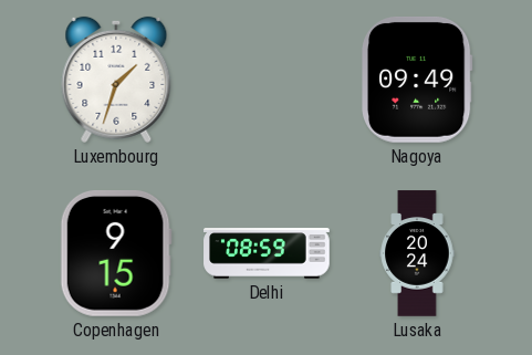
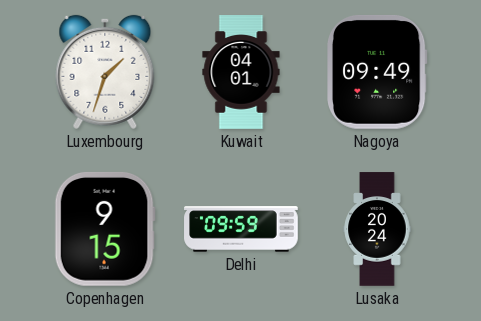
Kuwait: none -> 04:01
Delhi: 08:59 -> 09:59
